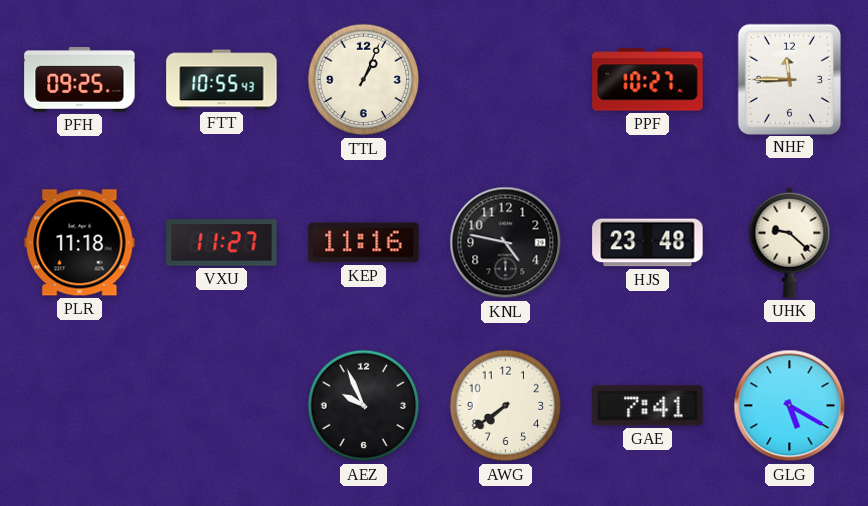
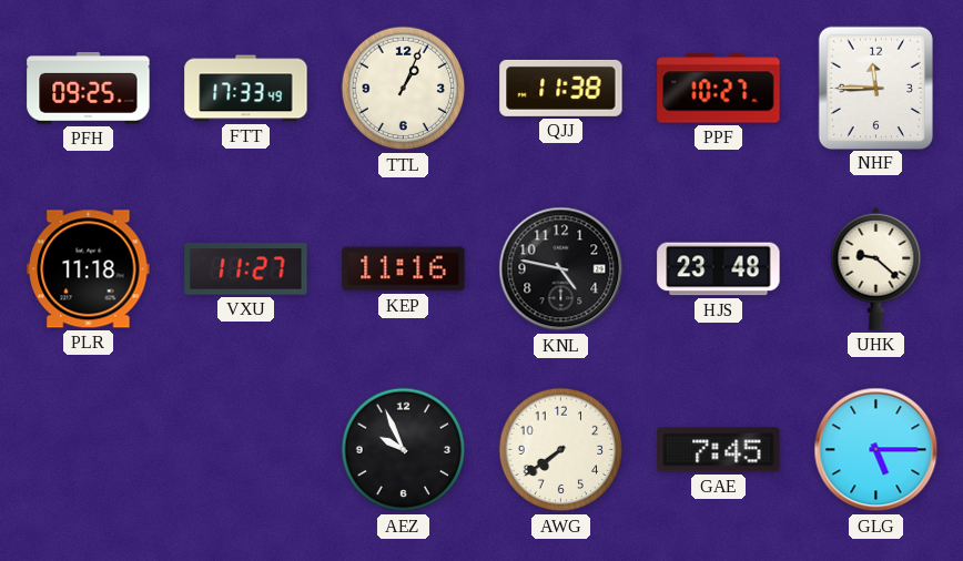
FTT: 10:55 -> 17:33
QJJ: none -> 11:38
GAE: 7:41 -> 7:45
GLG: 5:20 -> 5:15
